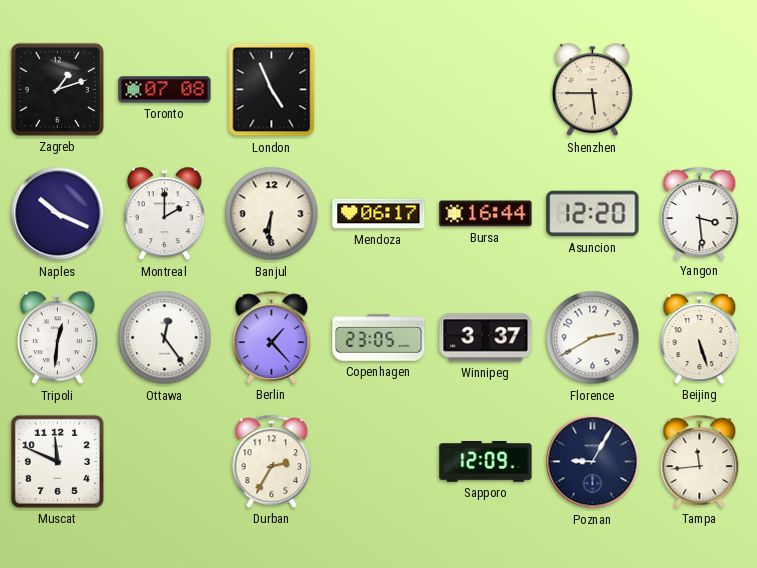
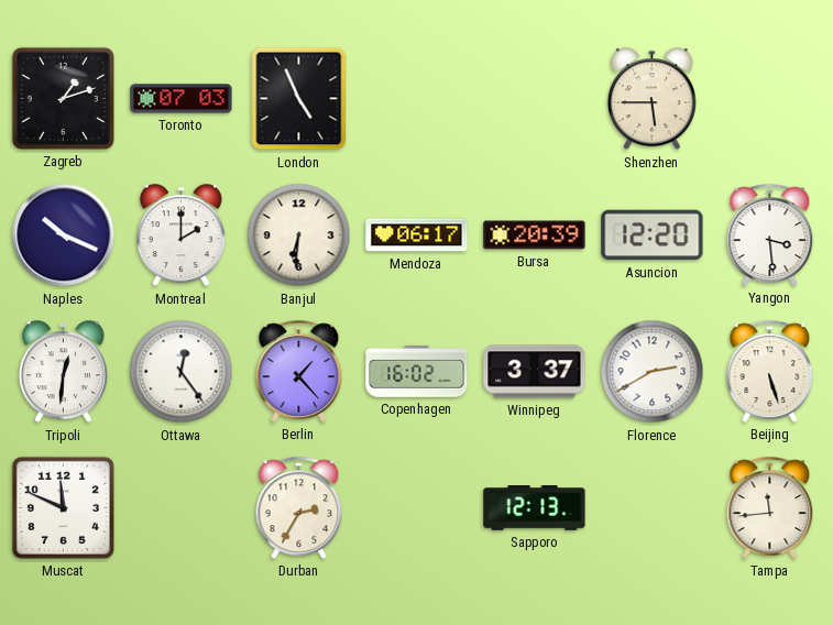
Toronto: 07:08 -> 07:03
Bursa: 16:44 -> 20:39
Copenhagen: 23:05 -> 16:02
Sapporo: 12:09 -> 12:13
Poznan: 9:05 -> none
